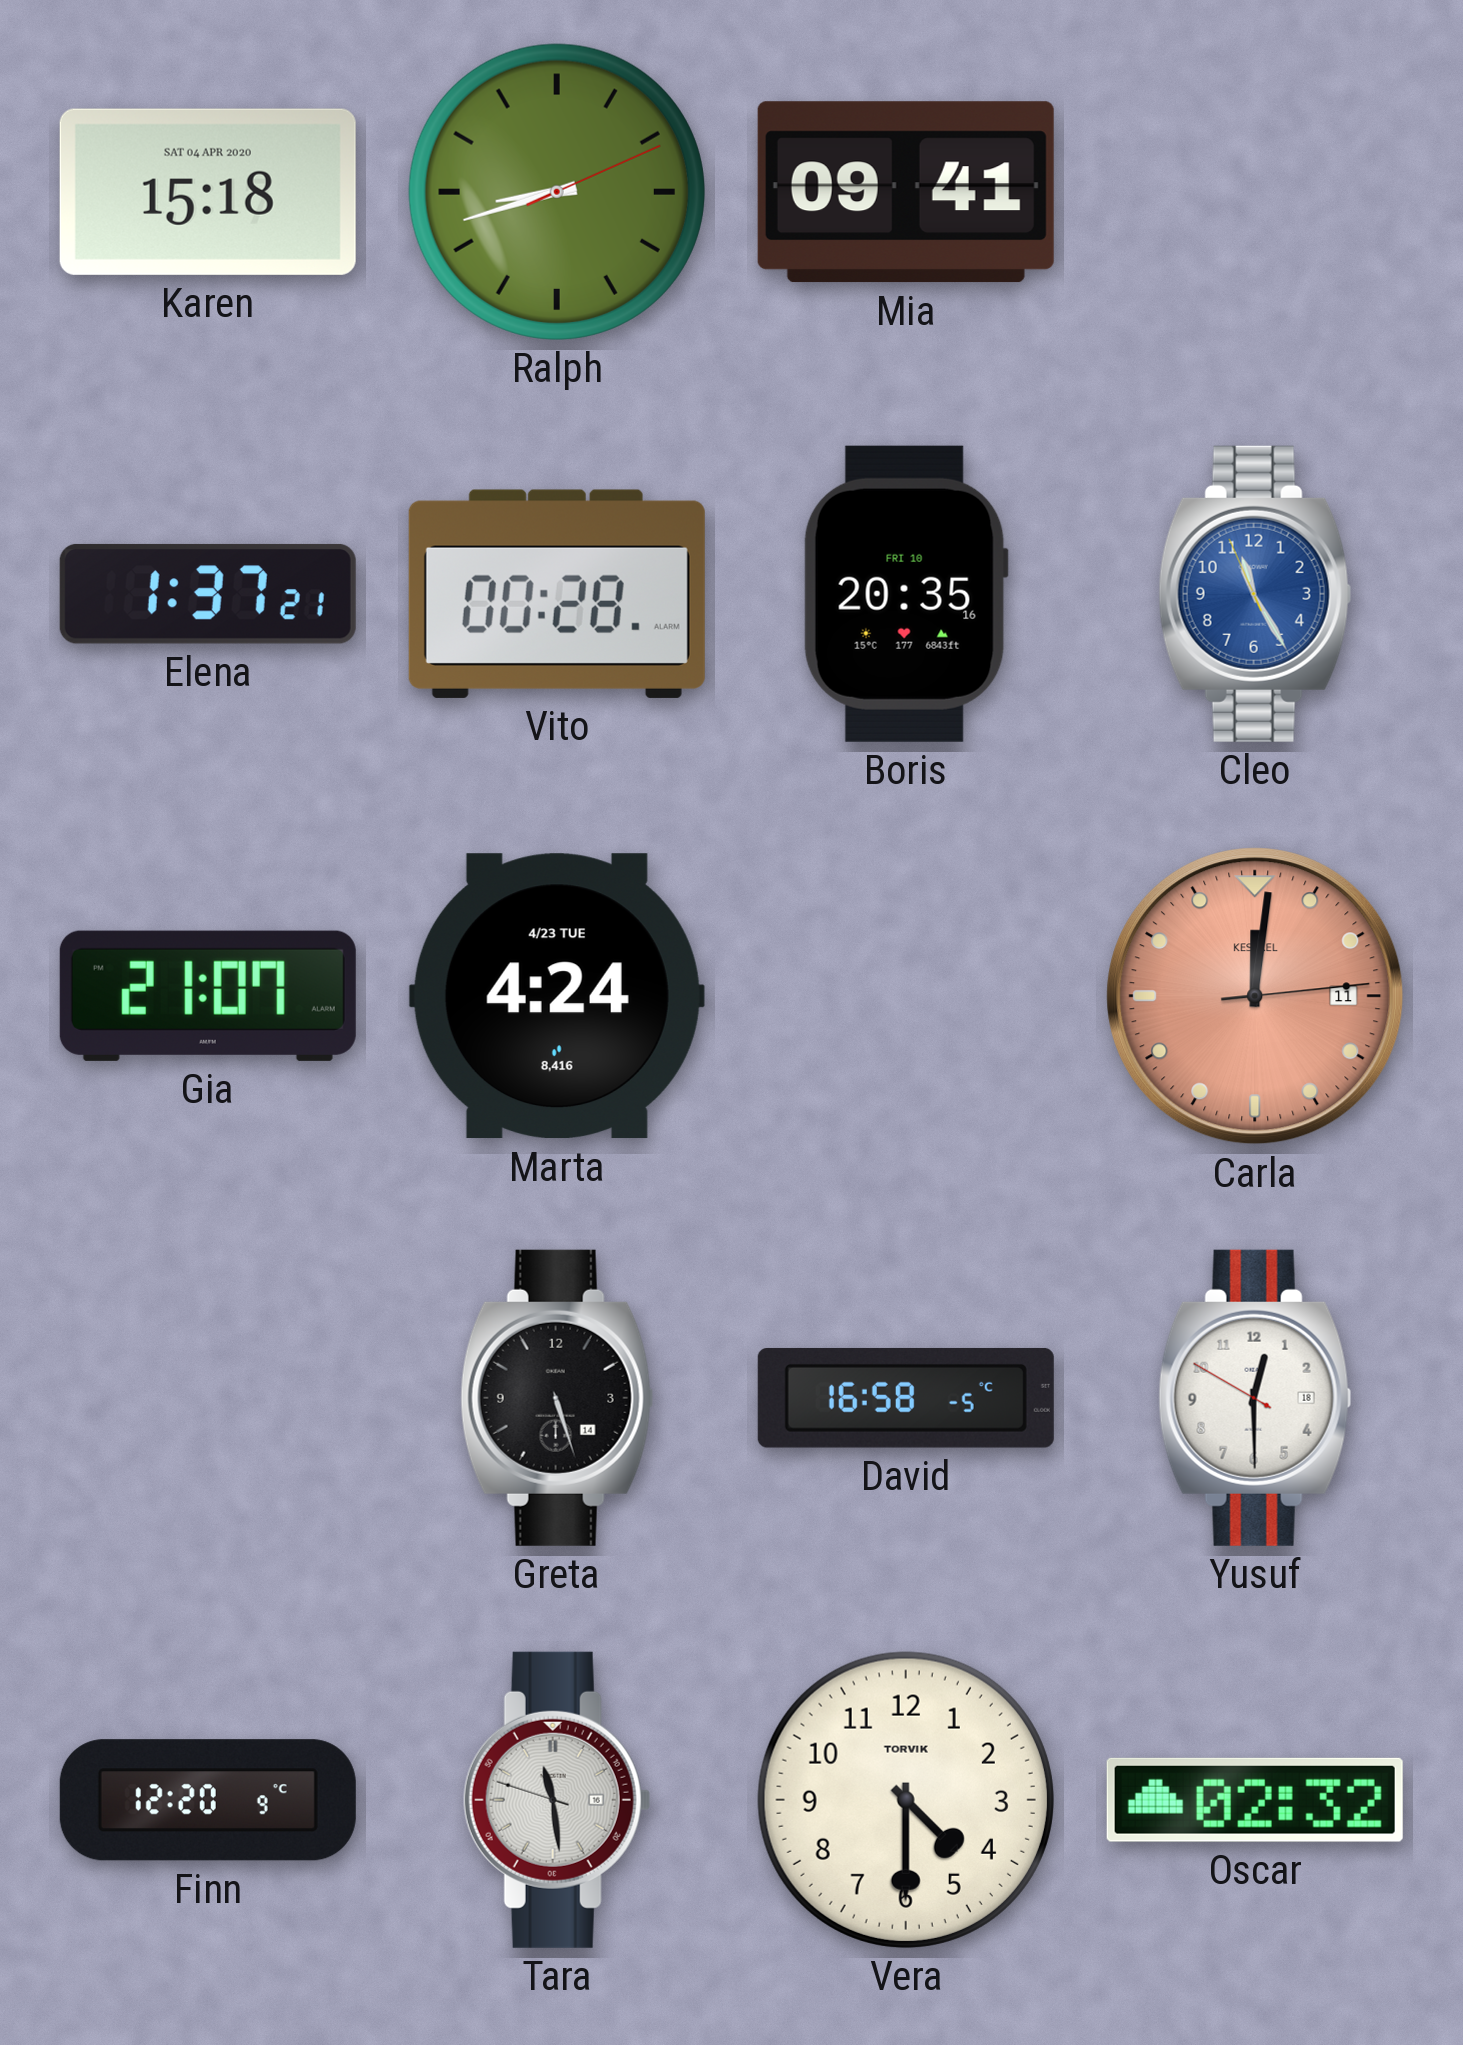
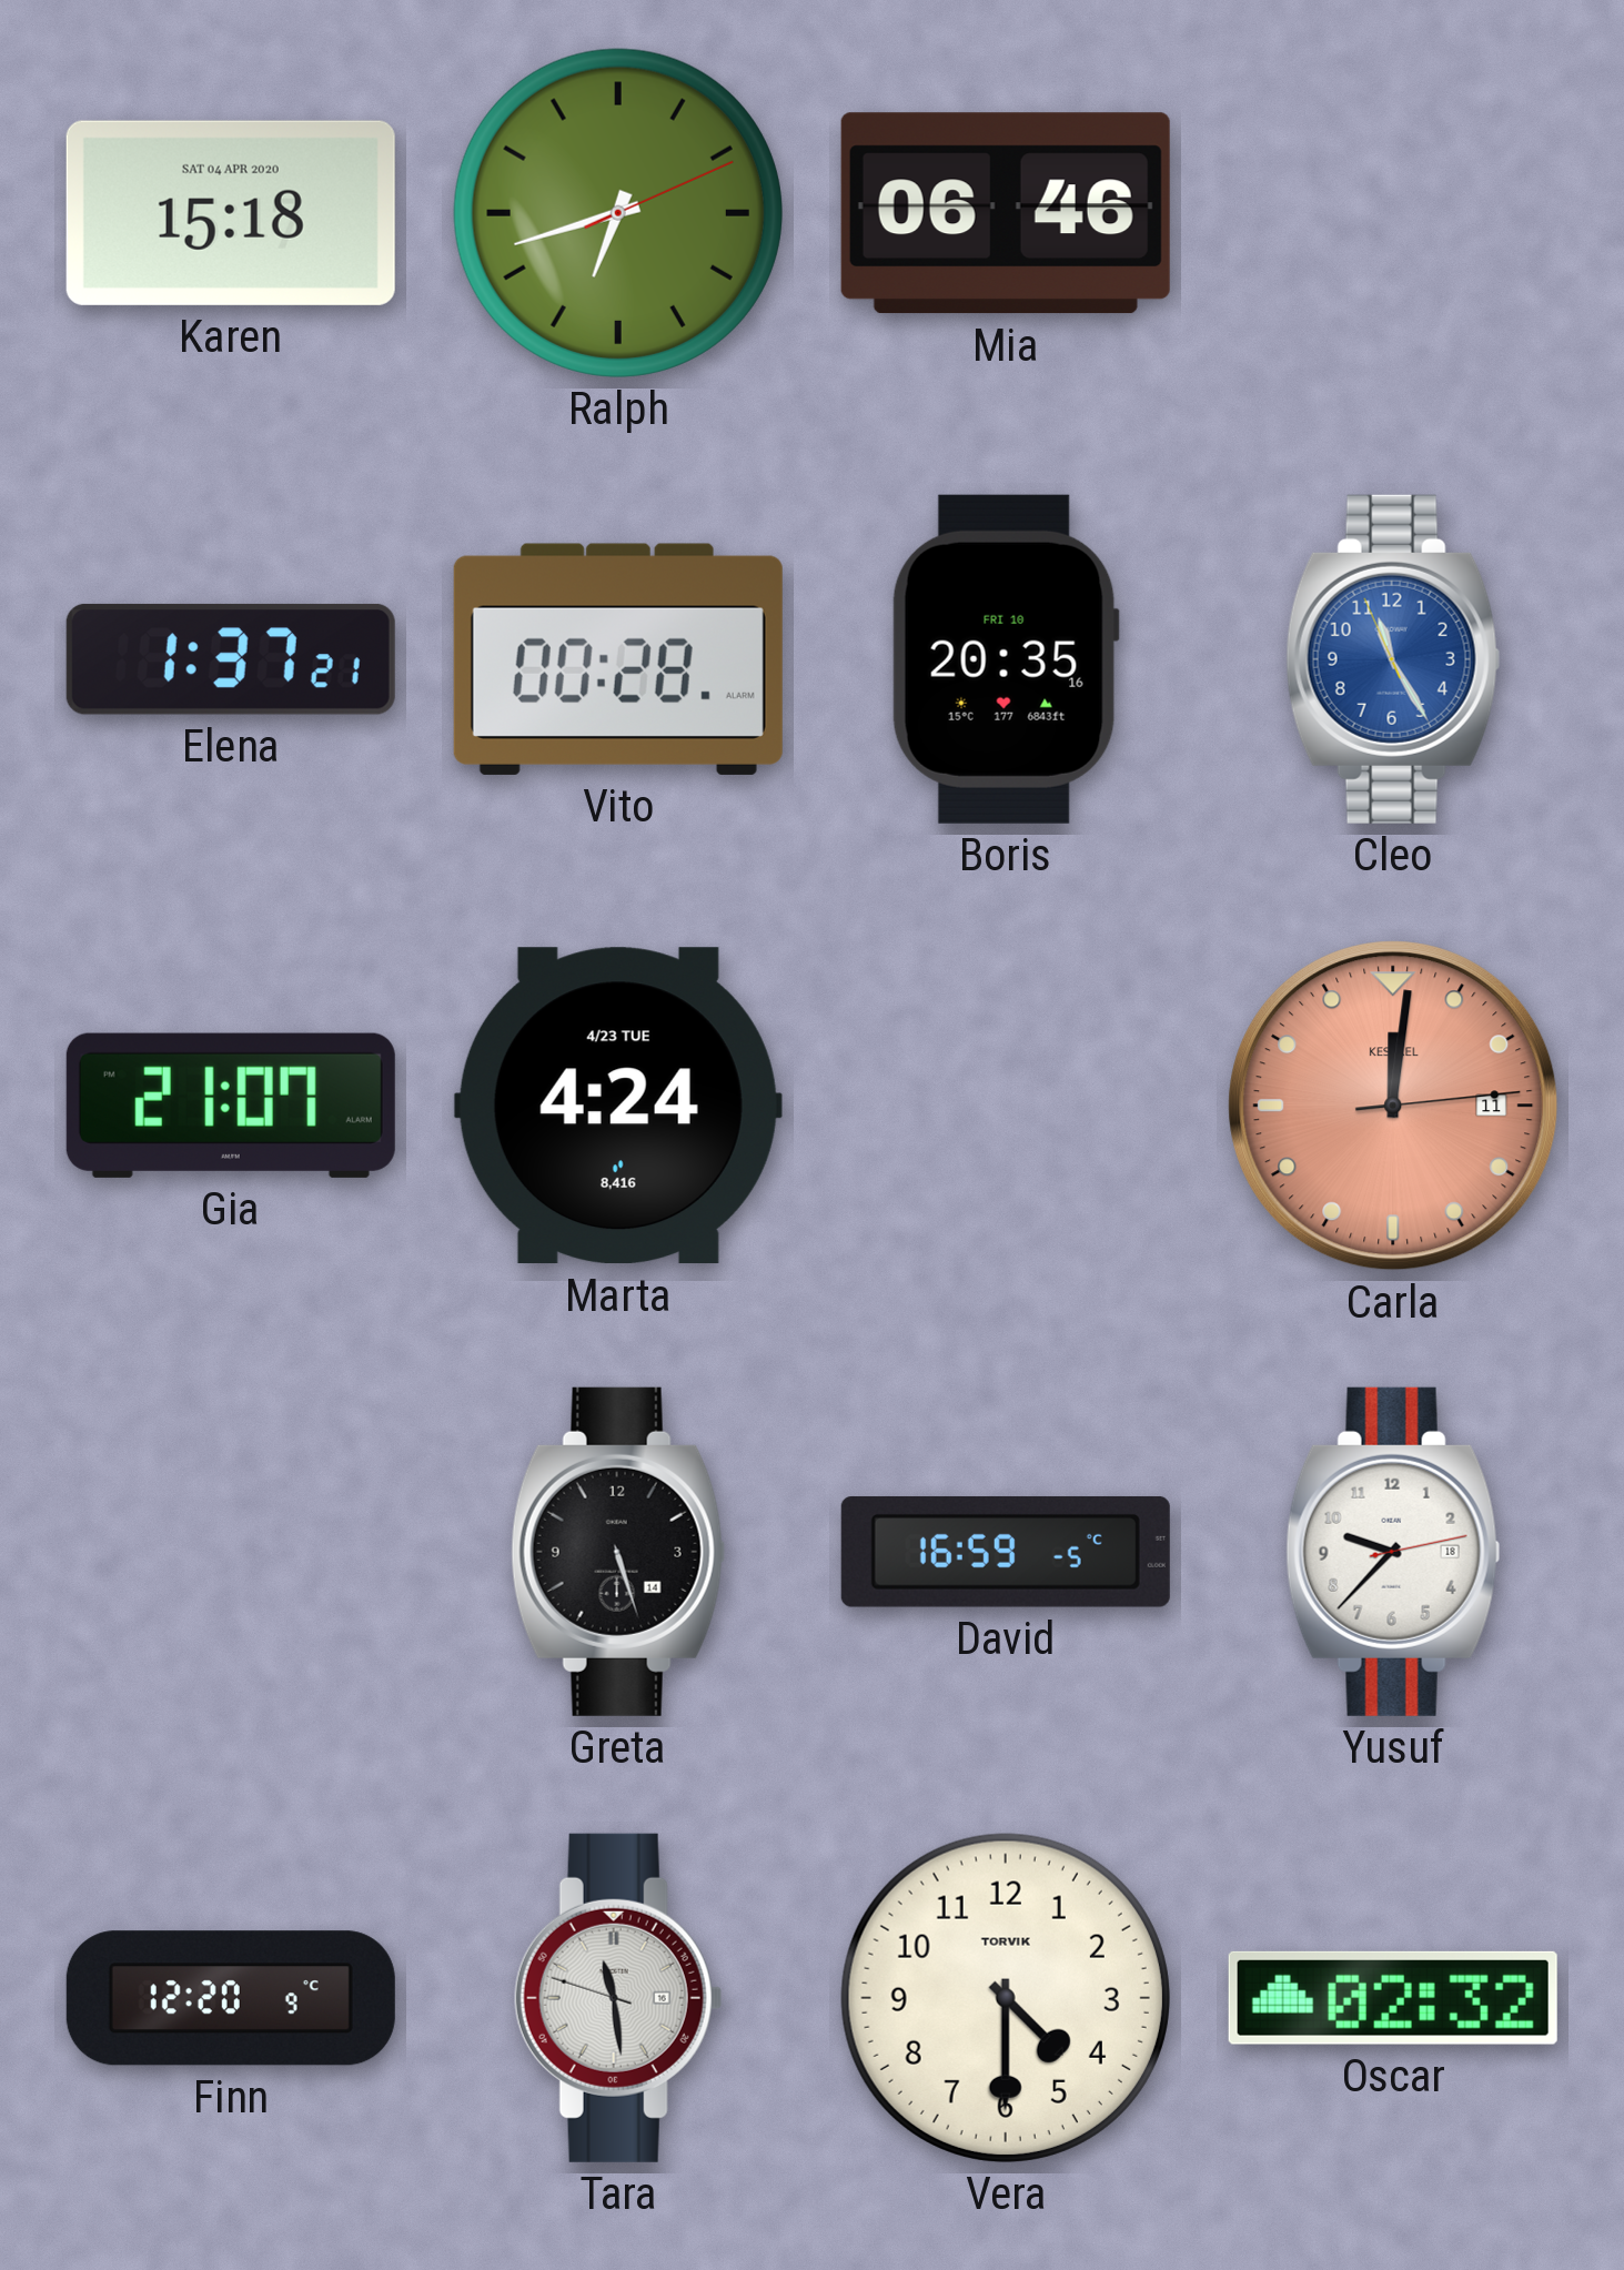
Ralph: 8:42 -> 6:42
Mia: 09:41 -> 06:46
David: 16:58 -> 16:59
Yusuf: 12:29 -> 9:37
